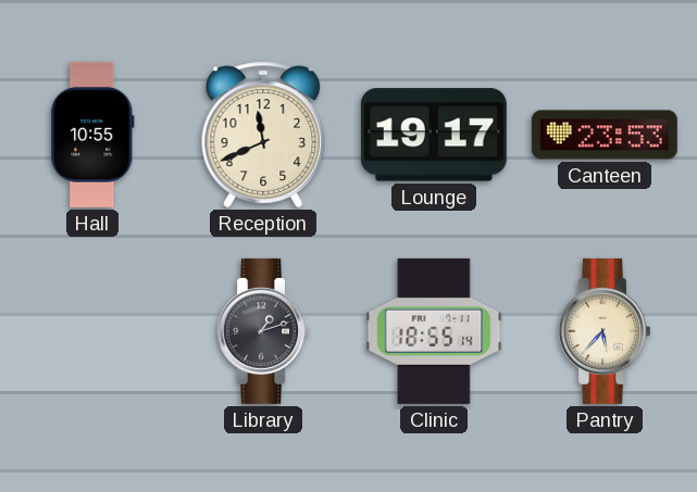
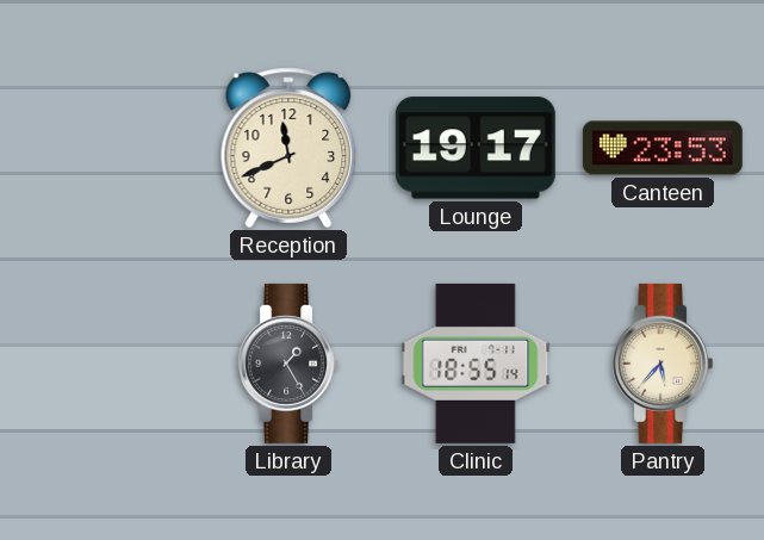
Hall: 10:55 -> none
Library: 1:12 -> 1:25
